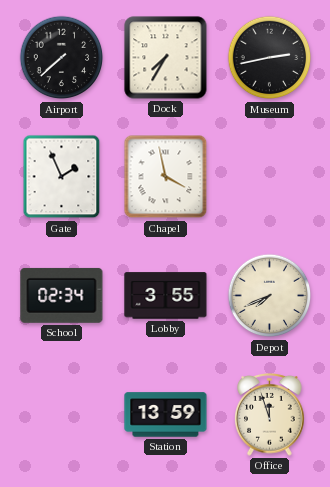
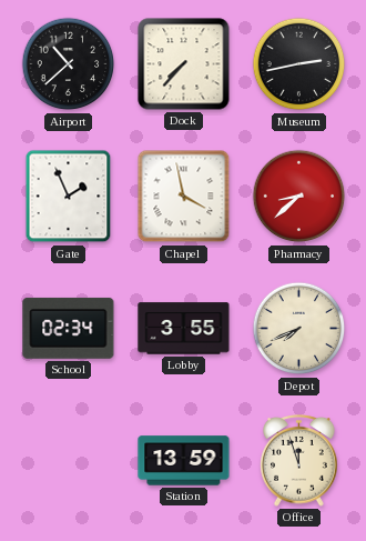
Airport: 7:38 -> 10:38
Dock: 7:35 -> 7:37
Pharmacy: none -> 8:38
